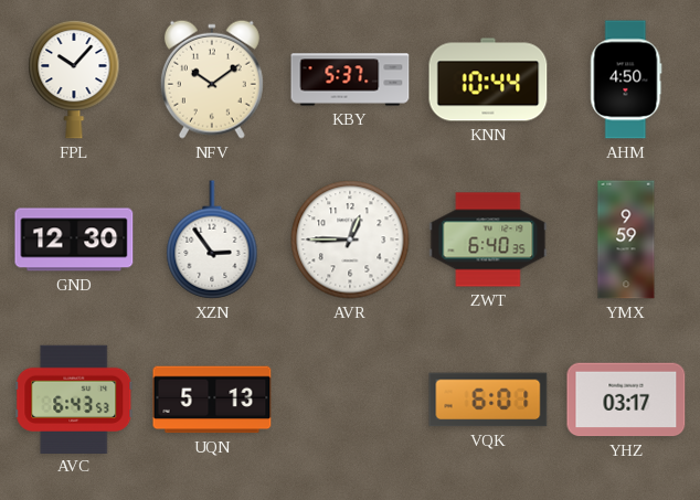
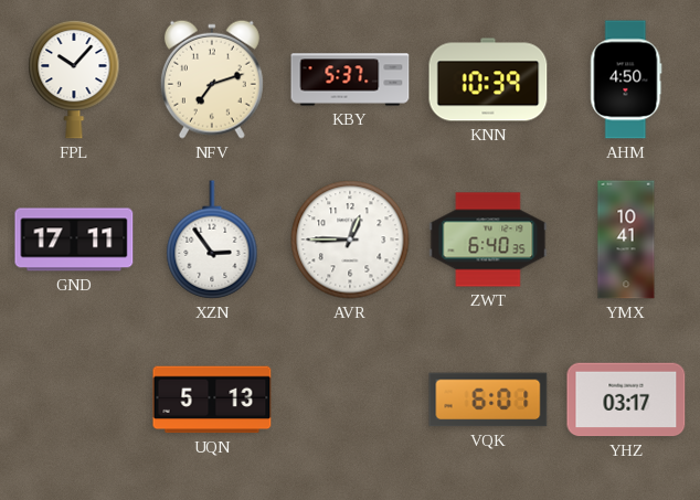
NFV: 10:09 -> 7:12
KNN: 10:44 -> 10:39
GND: 12:30 -> 17:11
YMX: 9:59 -> 10:41
AVC: 6:43 -> none
